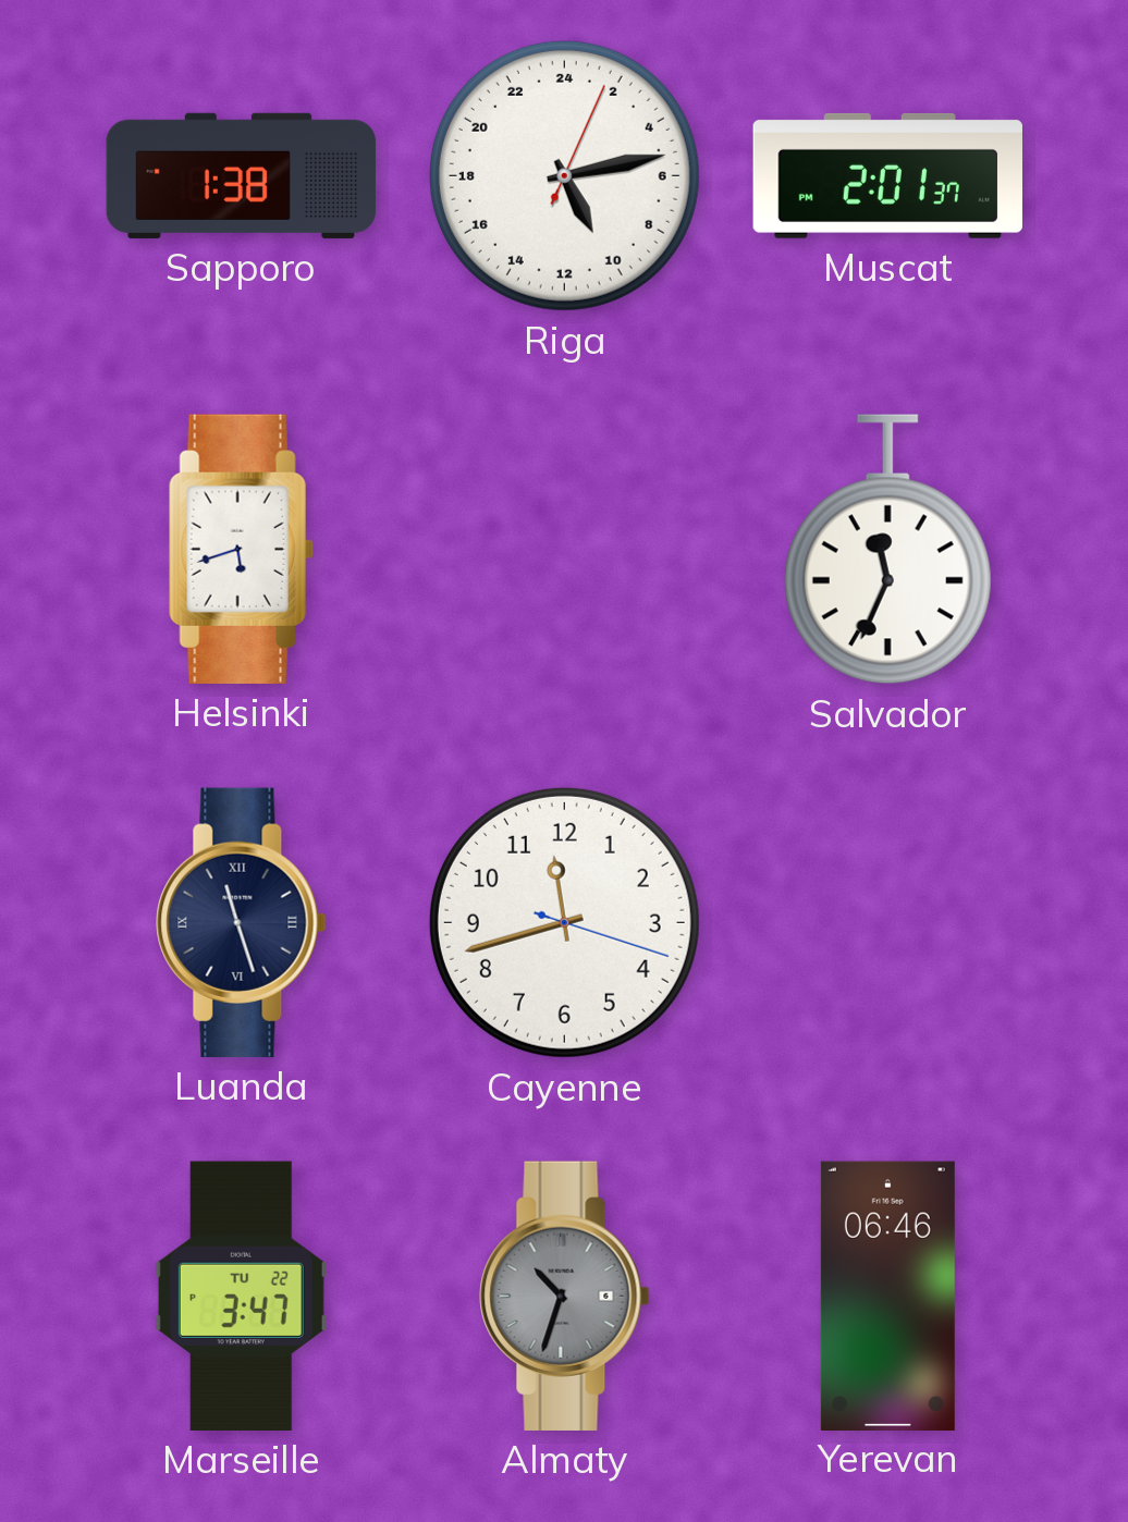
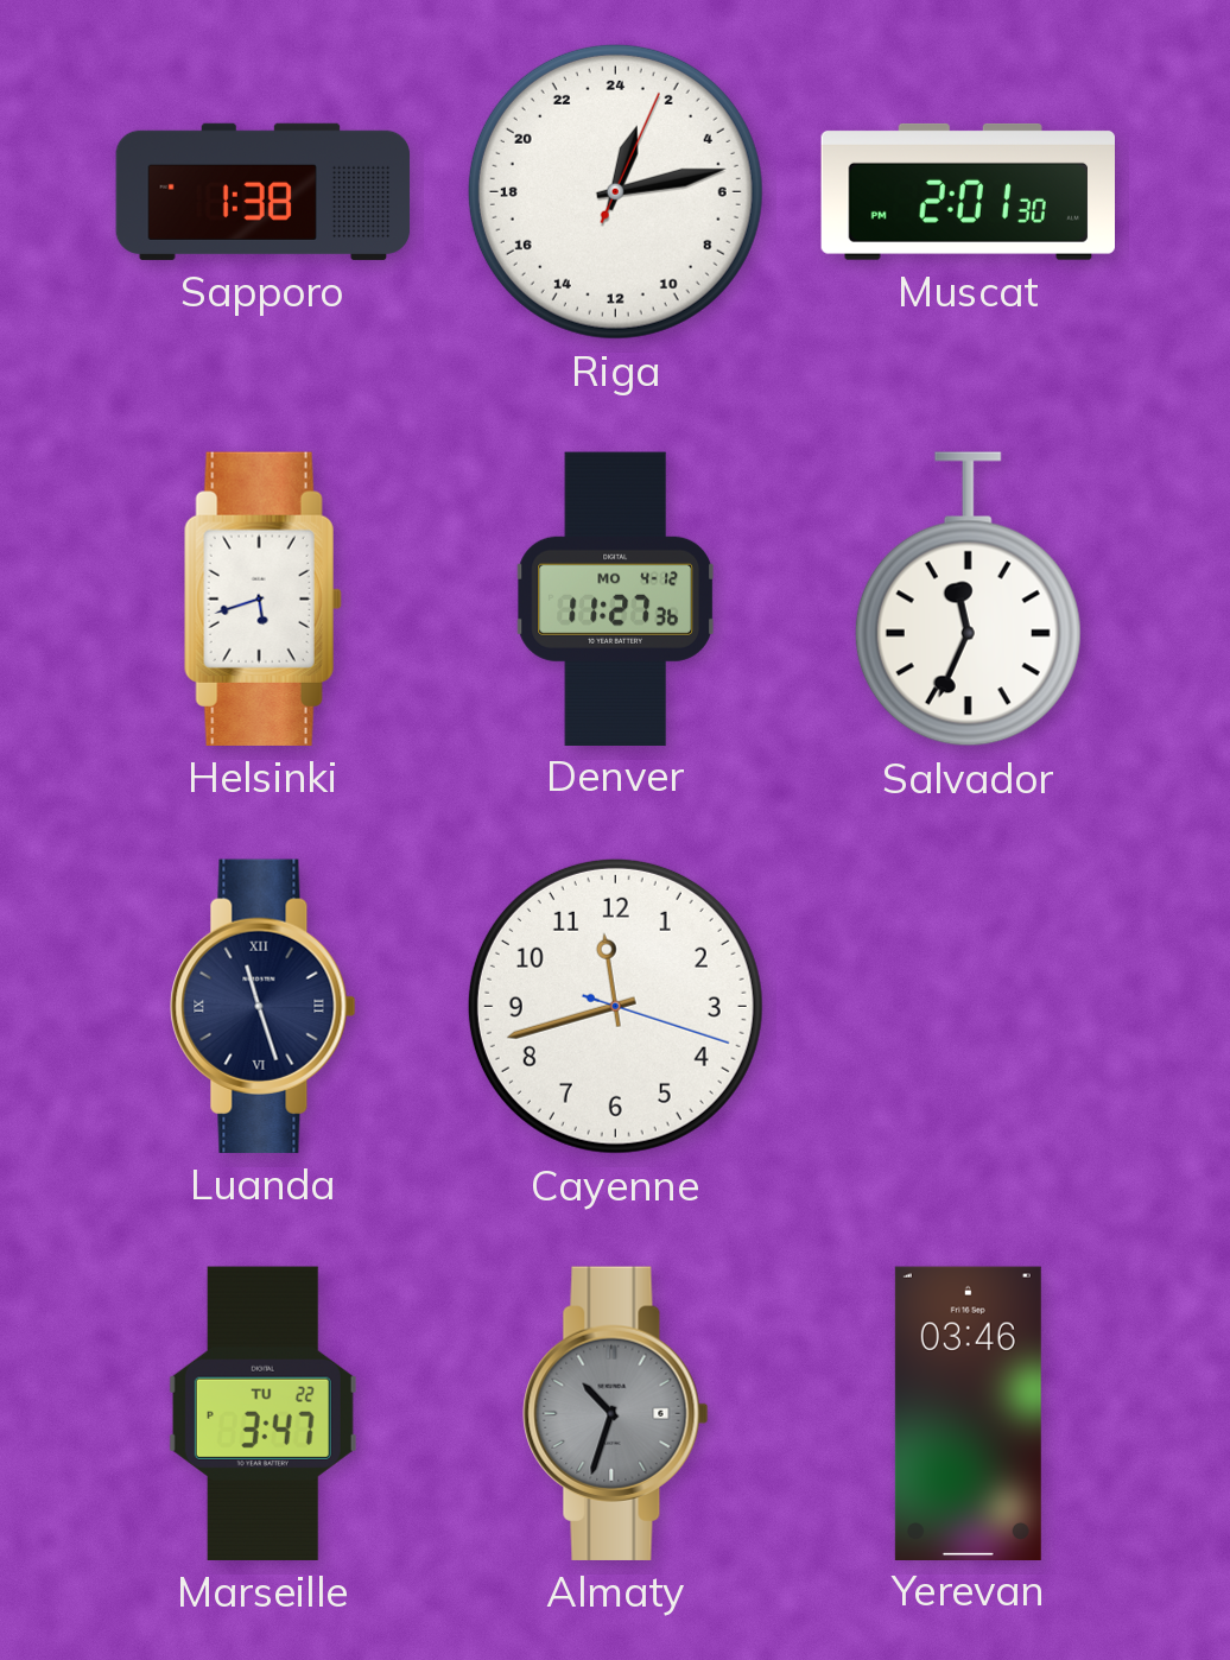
Riga: 10:13 -> 1:13
Muscat: 2:01:37 -> 2:01:30
Denver: none -> 11:27
Yerevan: 06:46 -> 03:46
